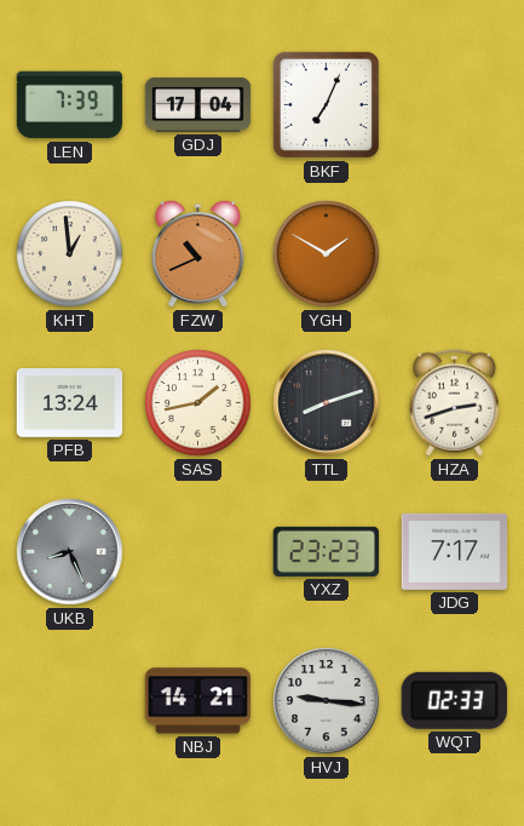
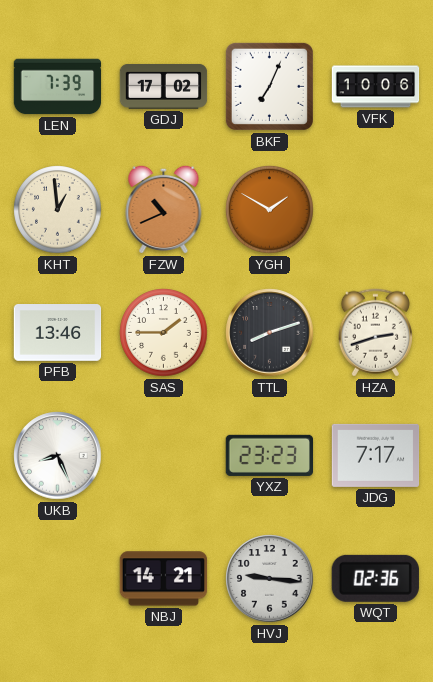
GDJ: 17:04 -> 17:02
VFK: none -> 10:06
PFB: 13:24 -> 13:46
SAS: 1:43 -> 1:45
UKB dial: grey -> white
WQT: 02:33 -> 02:36
